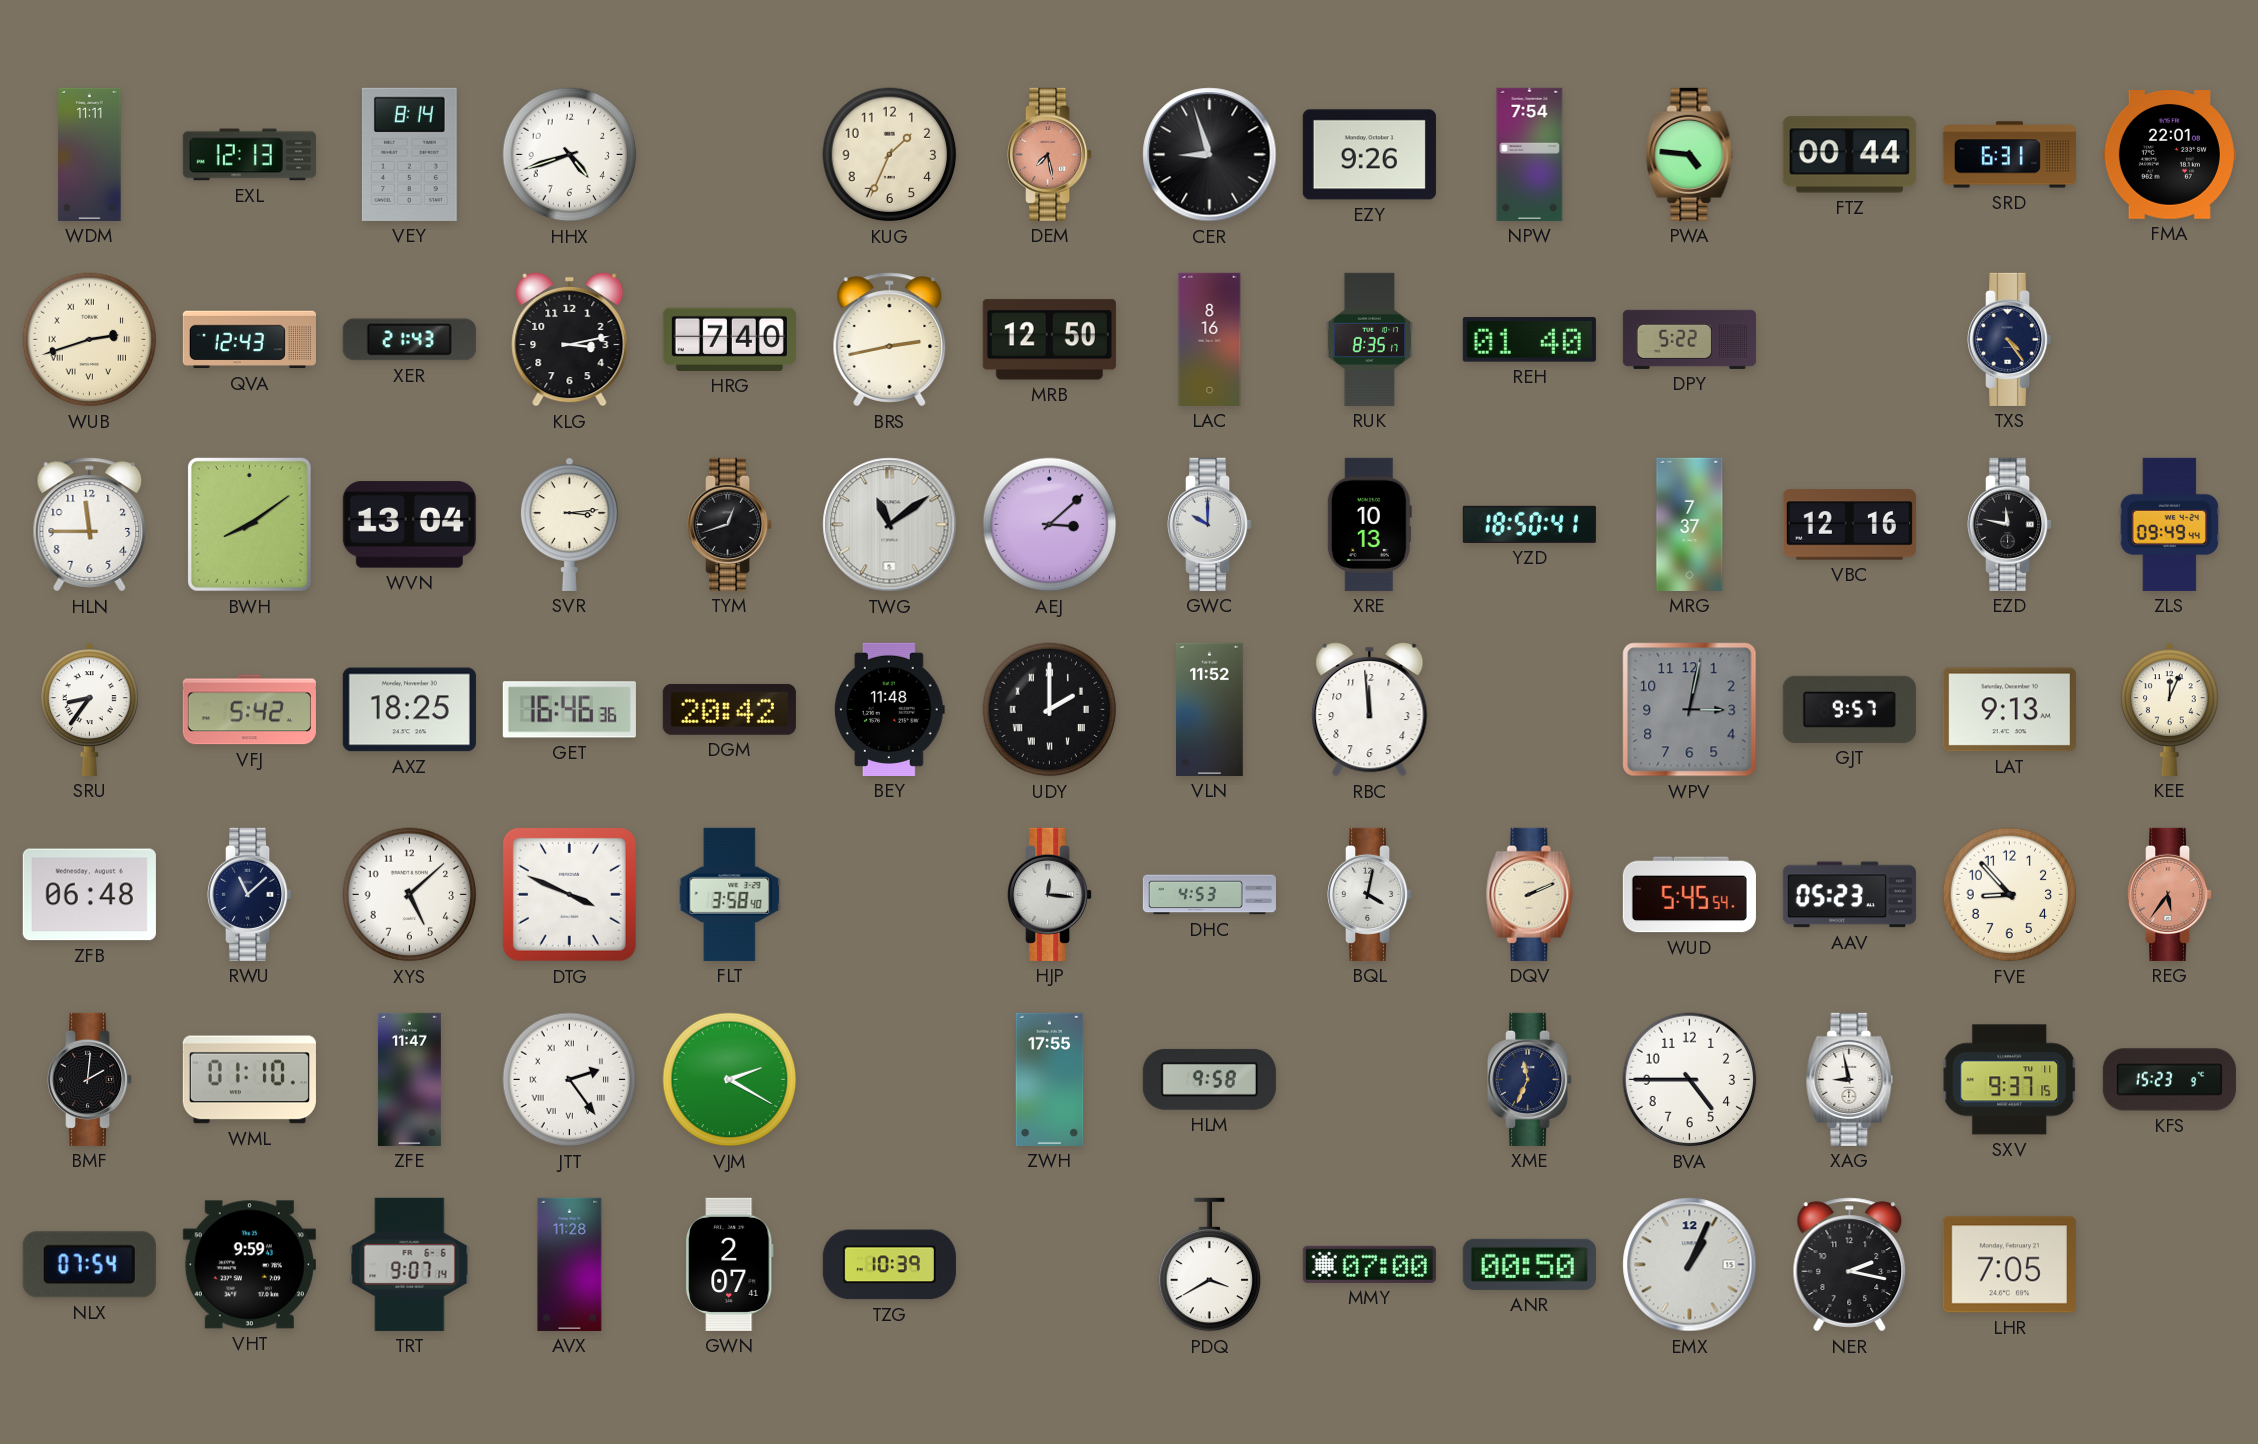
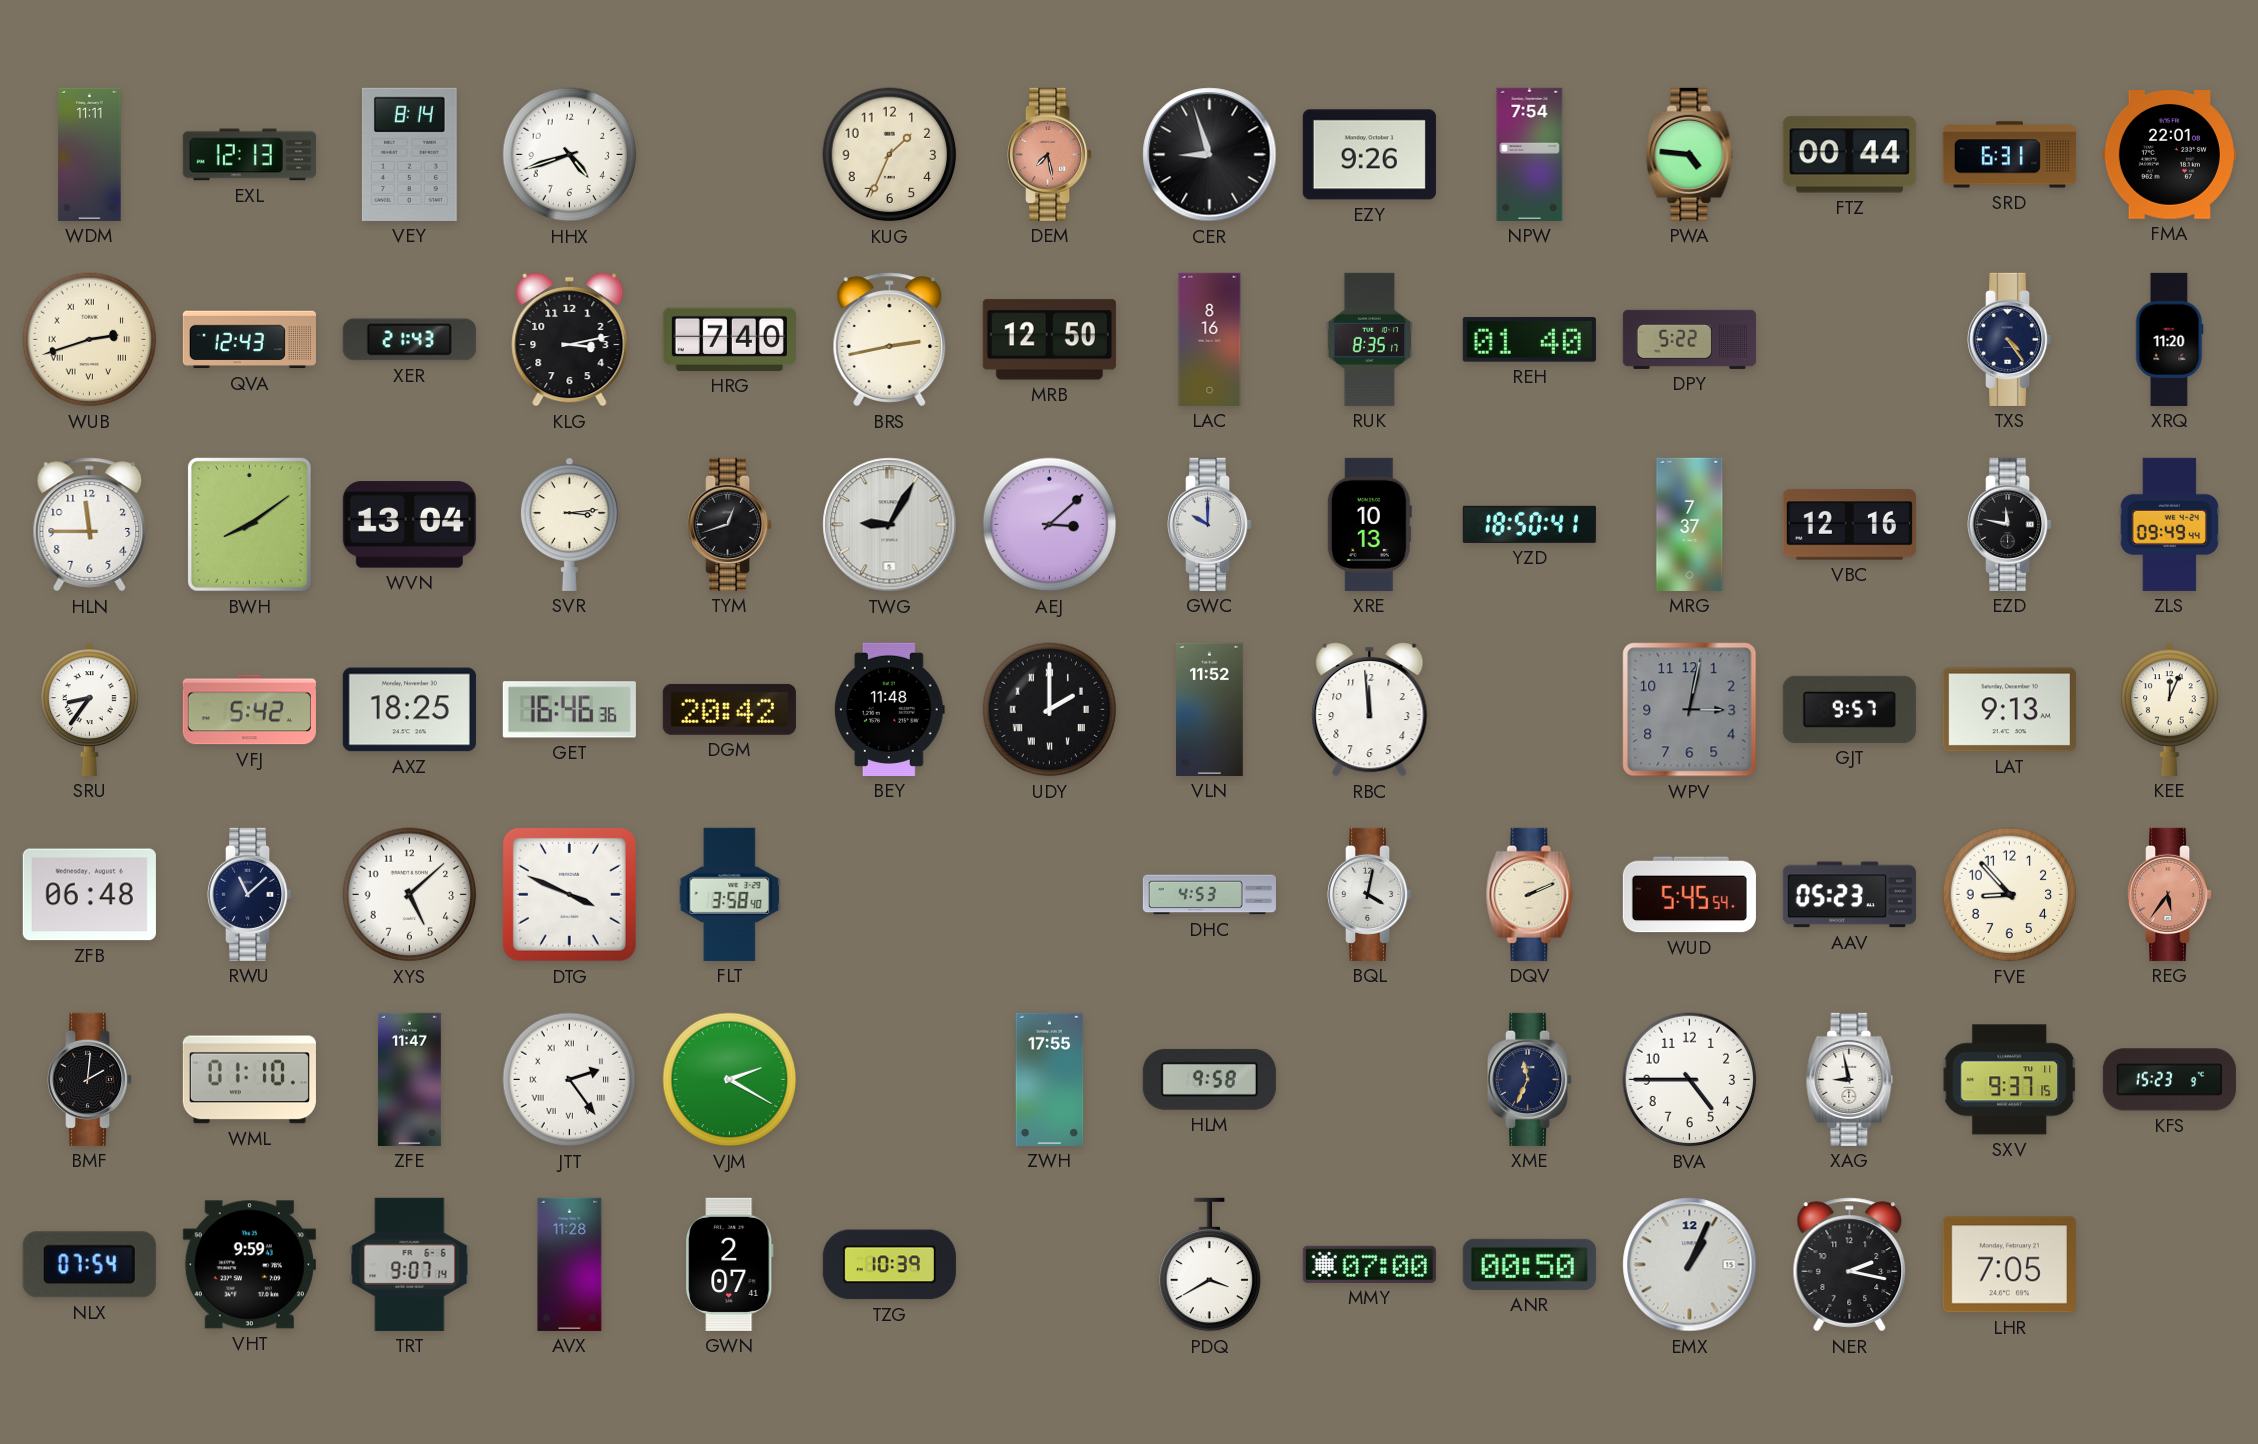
XRQ: none -> 11:20
TWG: 11:09 -> 9:05
HJP: 12:16 -> none
